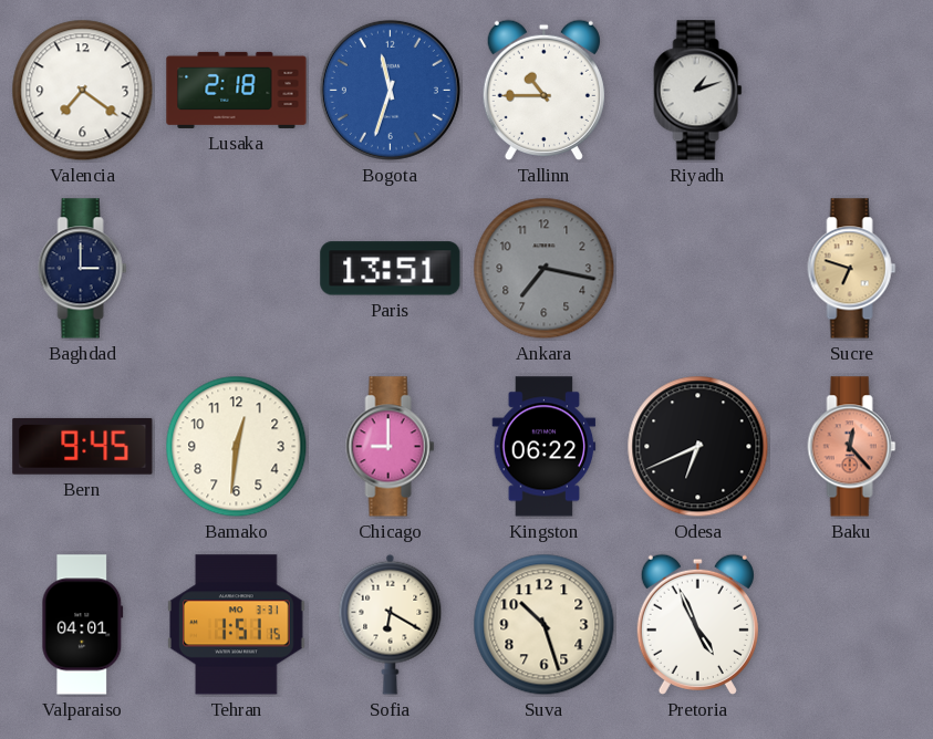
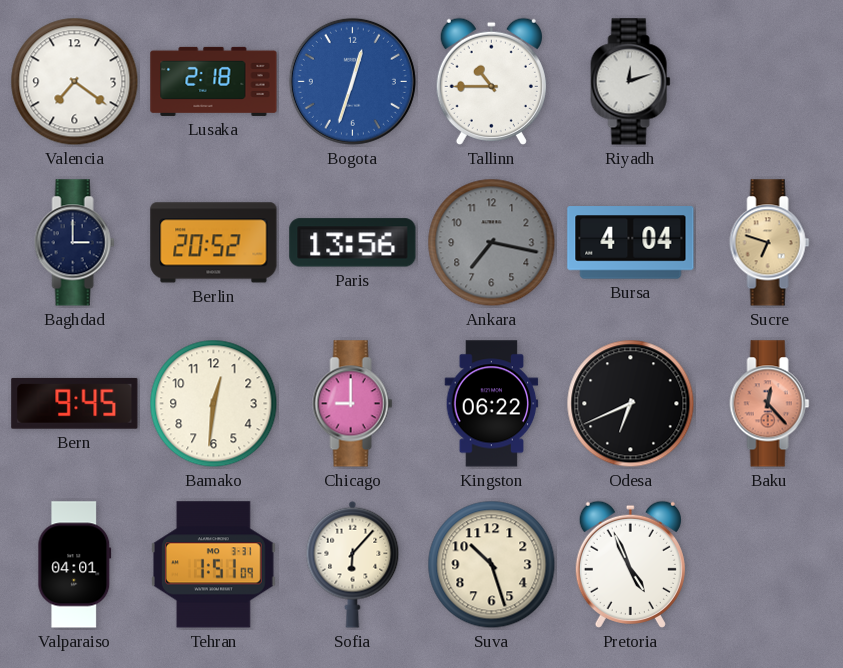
Bogota: 11:33 -> 12:33
Riyadh: 1:12 -> 12:12
Berlin: none -> 20:52
Paris: 13:51 -> 13:56
Bursa: none -> 4:04
Tehran: 1:51:15 -> 1:51:09
Sofia: 6:20 -> 6:07
